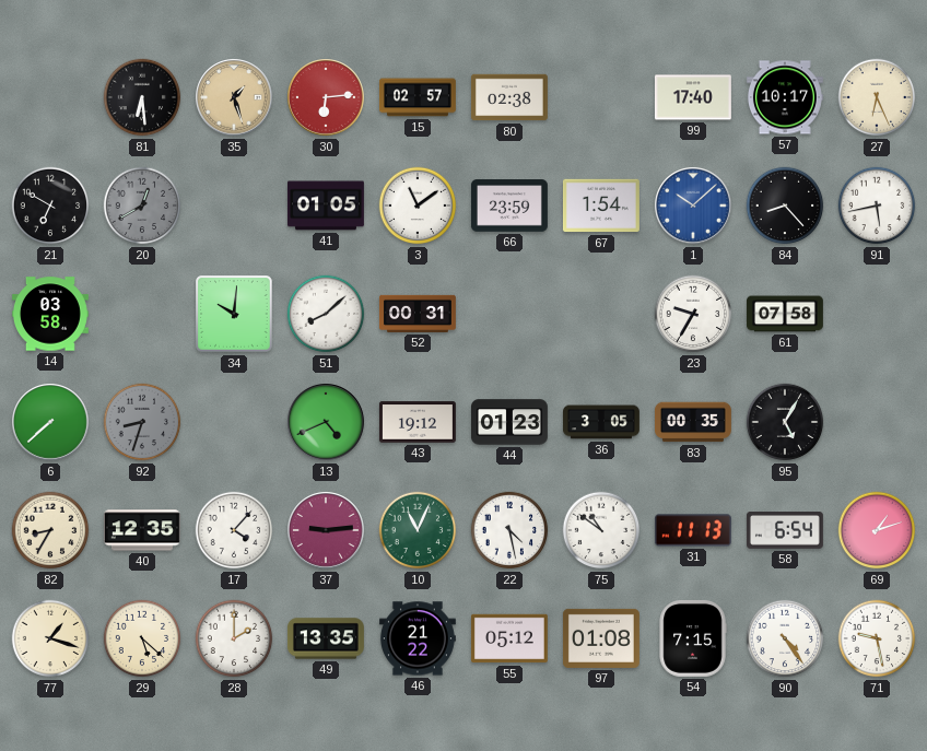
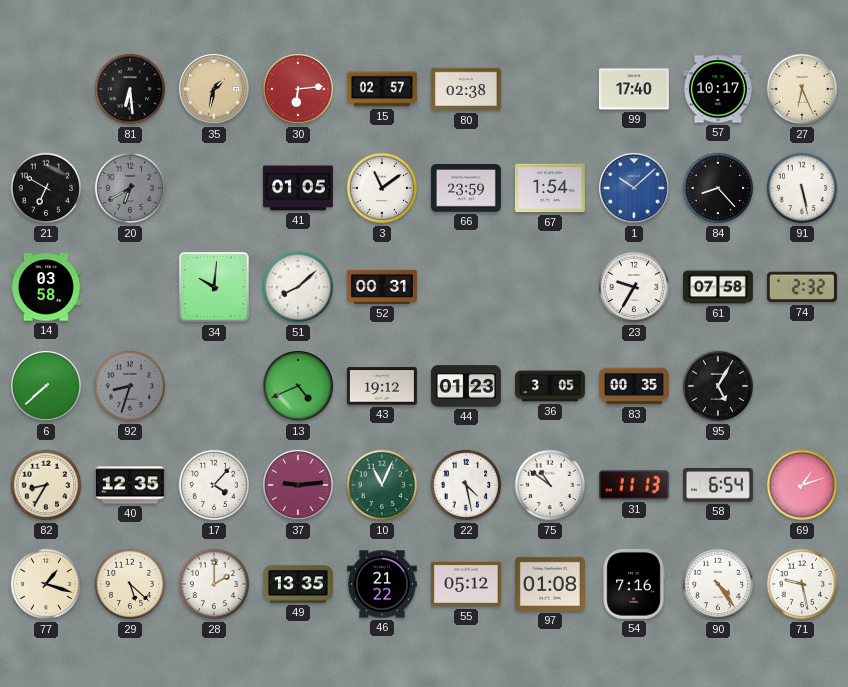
35: 1:27 -> 1:32
20: 12:40 -> 6:40
91: 5:43 -> 5:28
74: none -> 2:32
54: 7:15 -> 7:16
